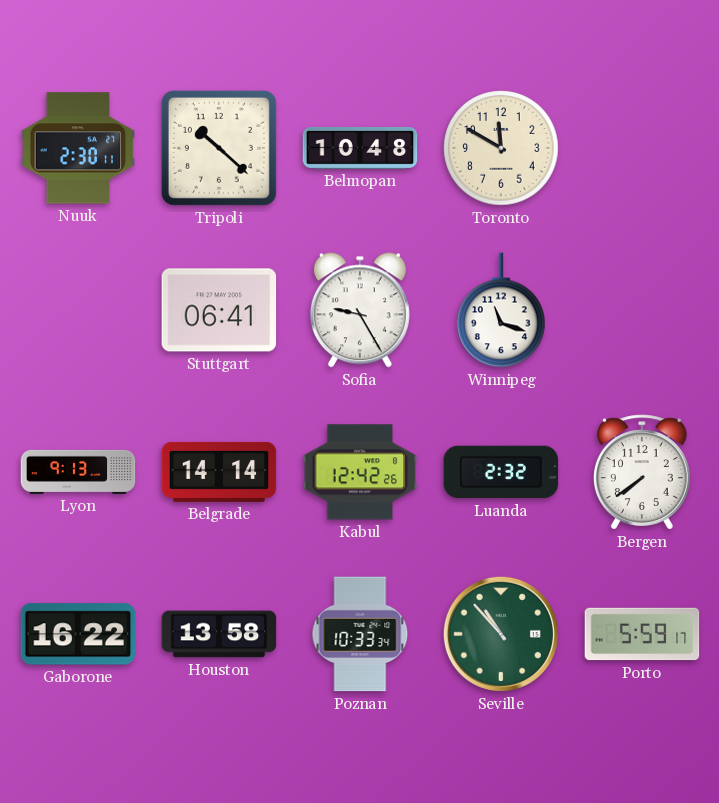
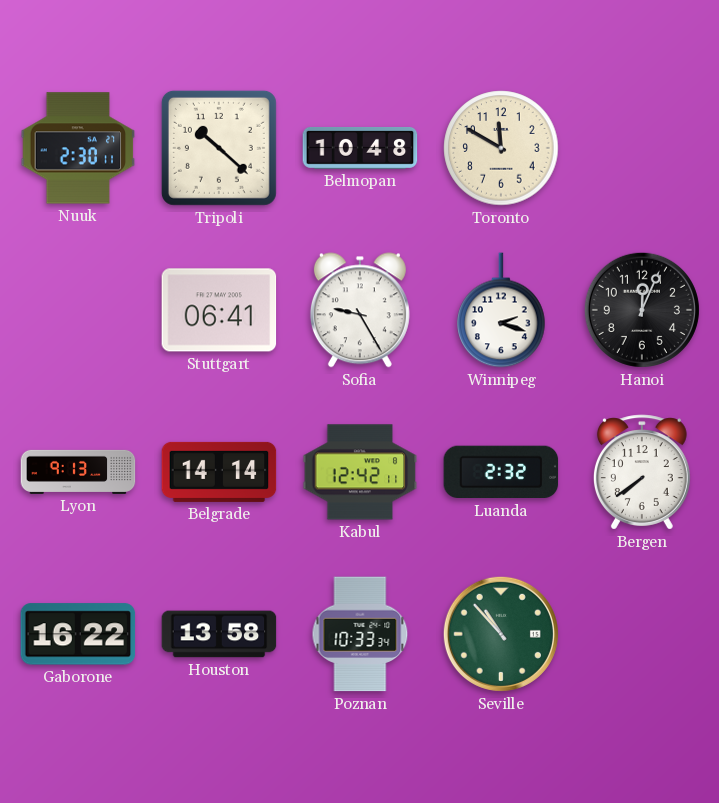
Winnipeg: 11:18 -> 2:18
Hanoi: none -> 12:04
Kabul: 12:42:26 -> 12:42:11
Porto: 5:59 -> none
